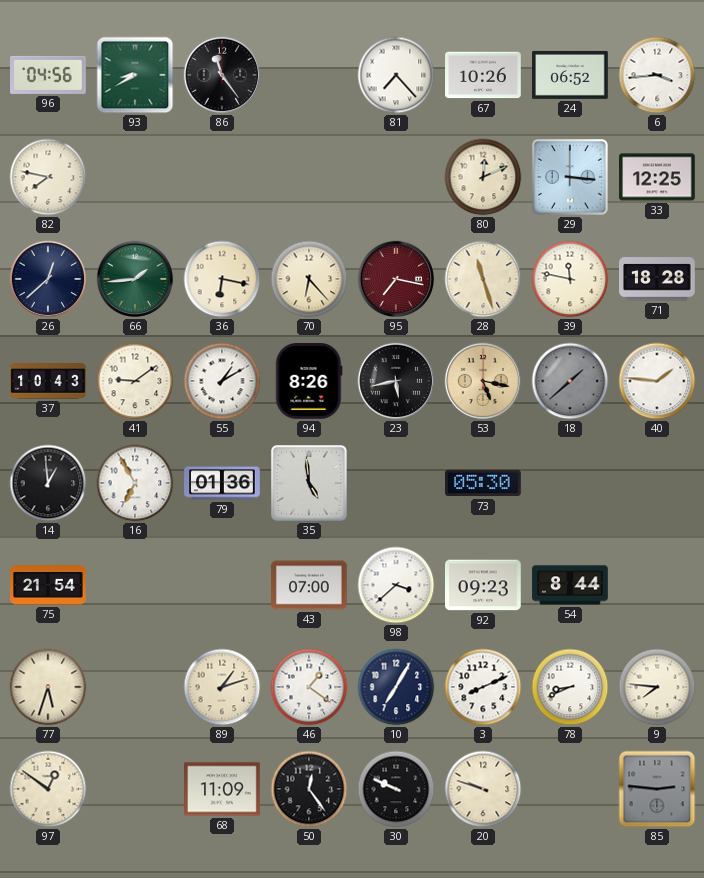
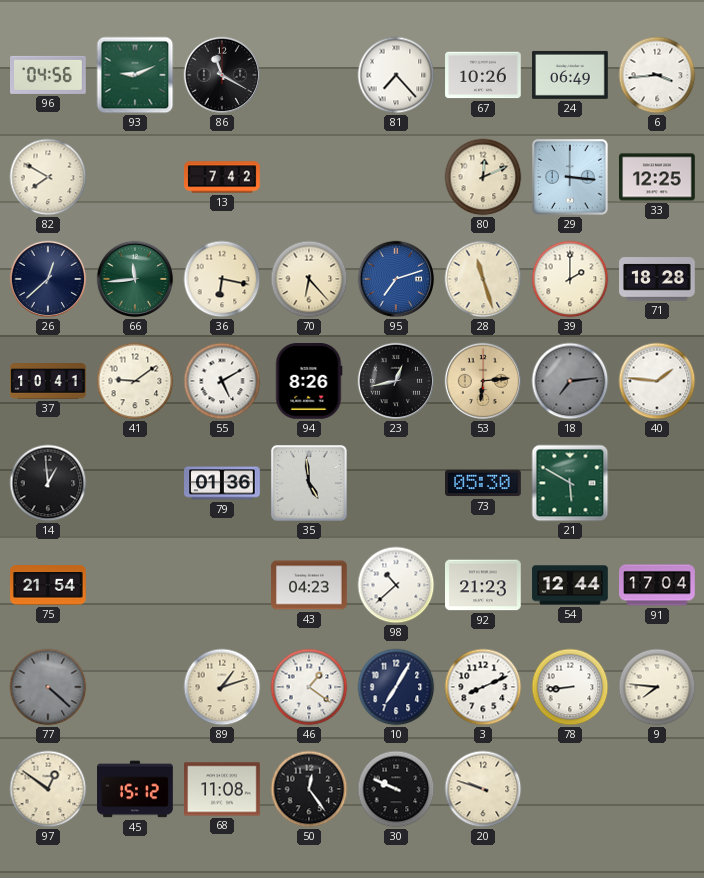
93: 8:40 -> 9:11
86: 11:24 -> 11:20
24: 06:52 -> 06:49
82: 7:47 -> 7:50
13: none -> 7:42
66: 1:44 -> 11:44
95: 7:17 -> 7:12
95 dial: burgundy -> blue
39: 11:47 -> 2:00
37: 10:43 -> 10:41
55: 1:10 -> 5:10
23: 5:43 -> 12:43
53: 5:17 -> 6:14
18: 1:38 -> 7:14
16: 6:55 -> none
21: none -> 5:50
43: 07:00 -> 04:23
98: 3:38 -> 10:38
92: 09:23 -> 21:23
54: 8:44 -> 12:44
91: none -> 17:04
77: 5:33 -> 4:22
77 dial: cream -> grey
78: 8:41 -> 8:44
45: none -> 15:12
68: 11:09 -> 11:08
85: 2:46 -> none
